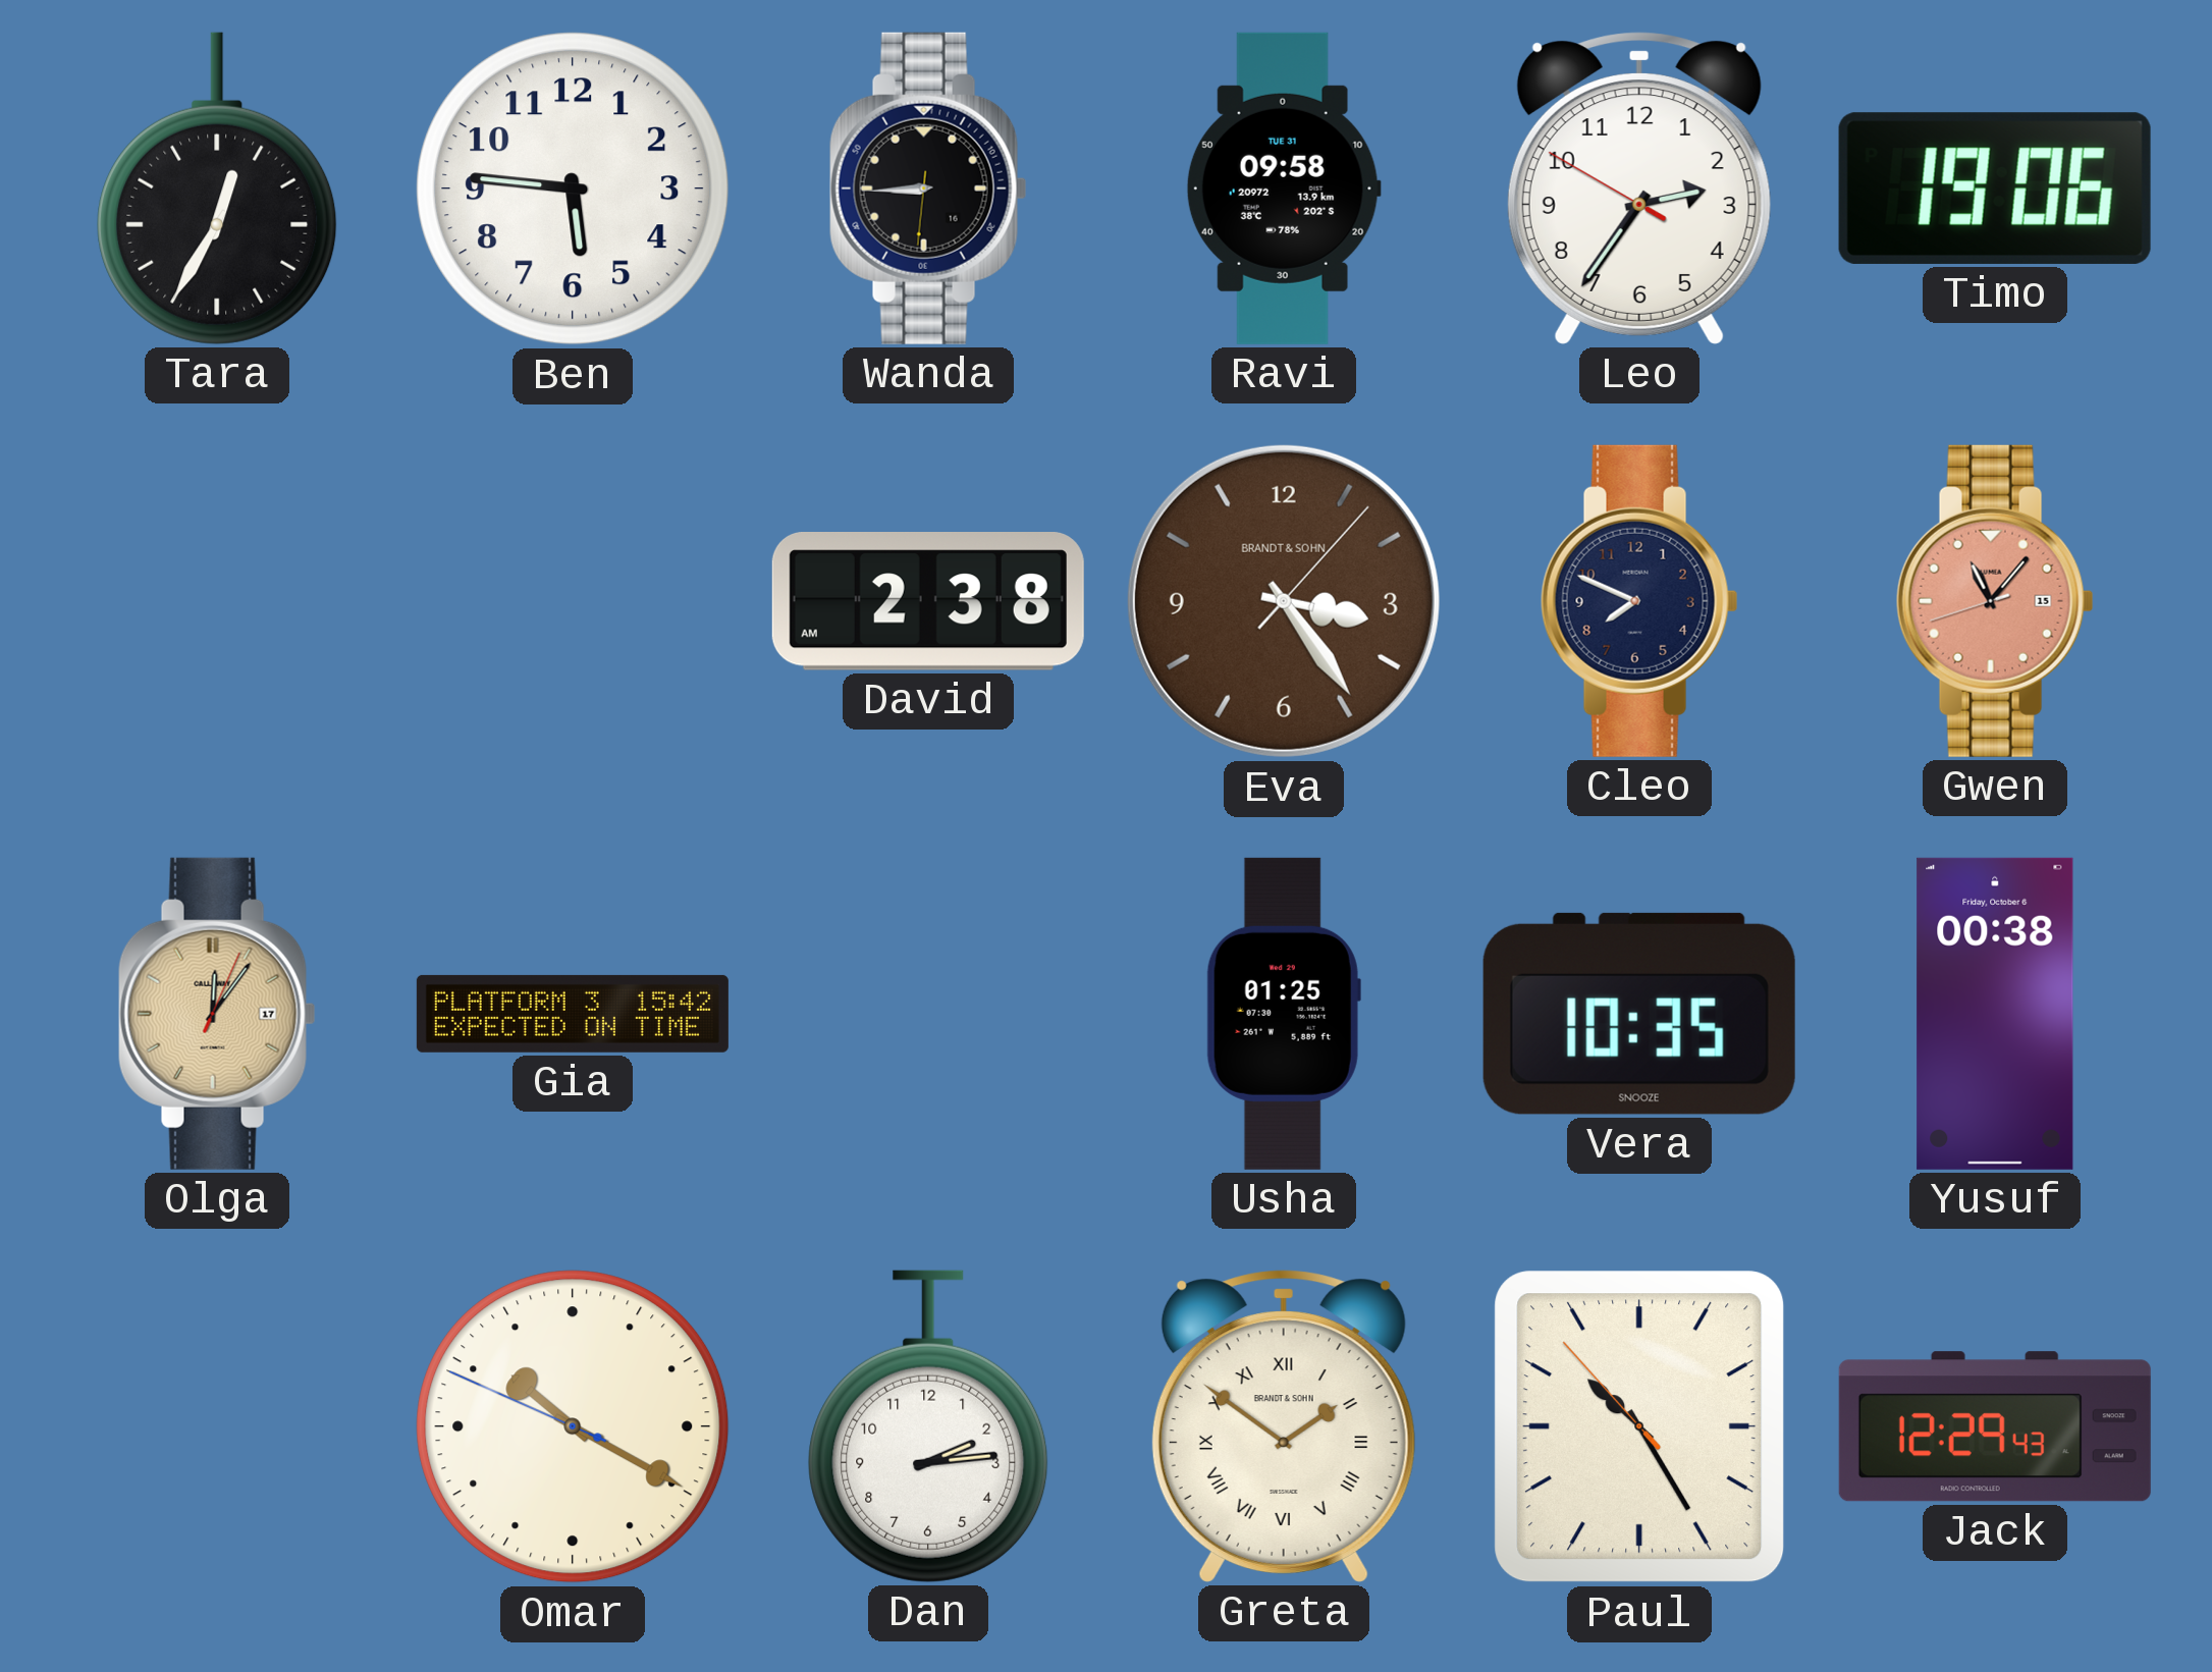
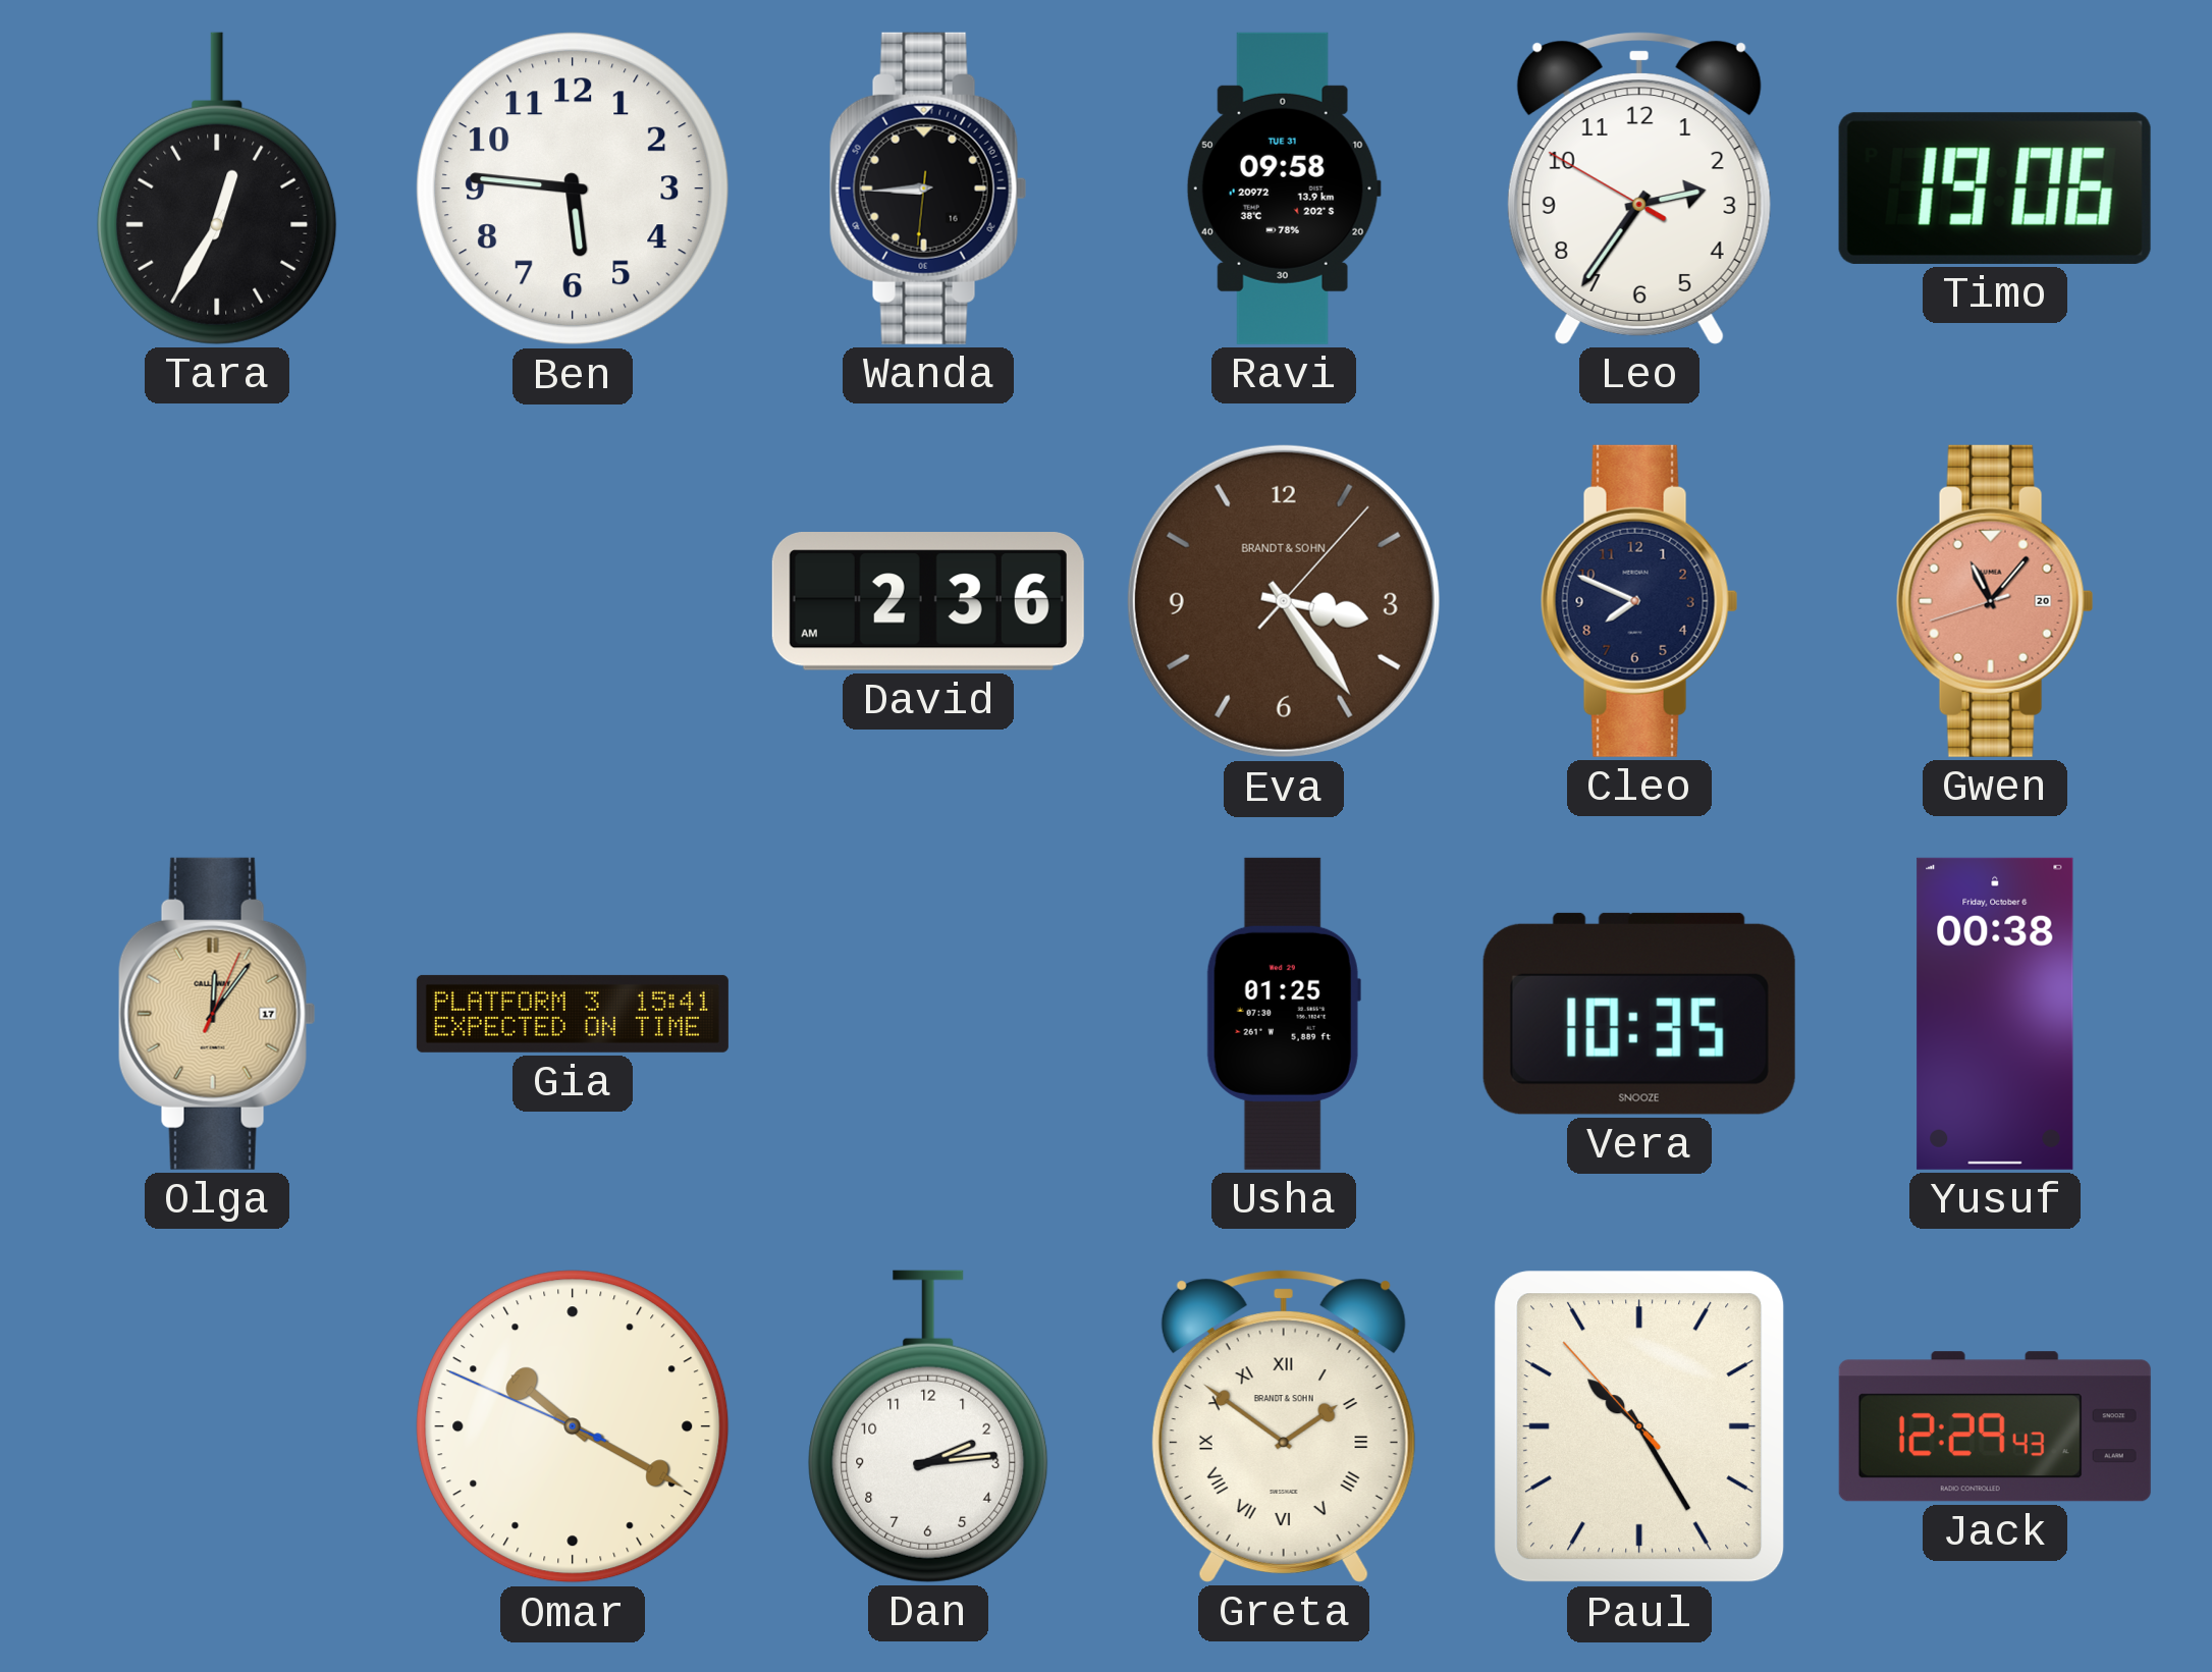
David: 2:38 -> 2:36
Gwen date: 15 -> 20
Gia: 15:42 -> 15:41
